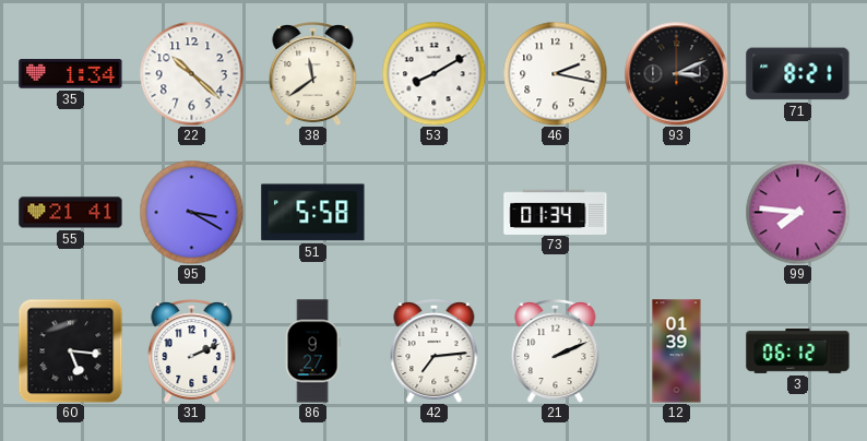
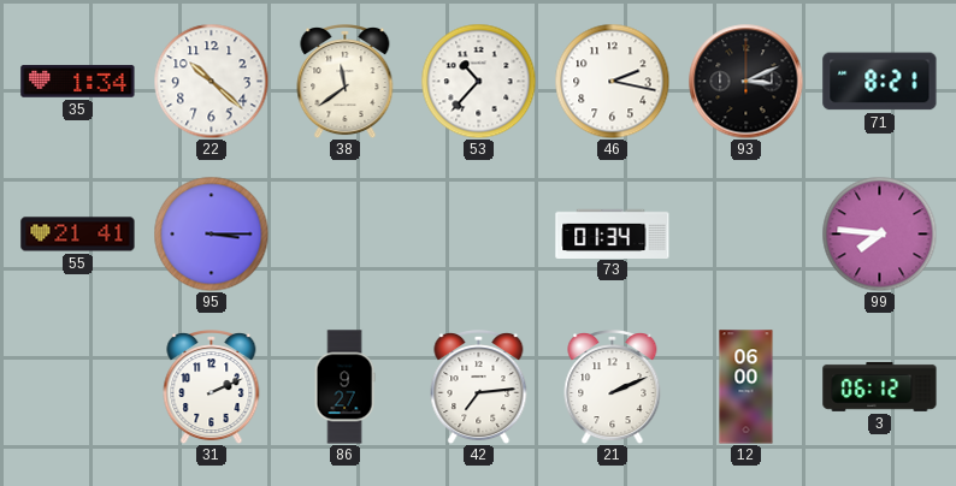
53: 8:10 -> 10:37
95: 3:20 -> 3:15
51: 5:58 -> none
60: 5:16 -> none
12: 01:39 -> 06:00
